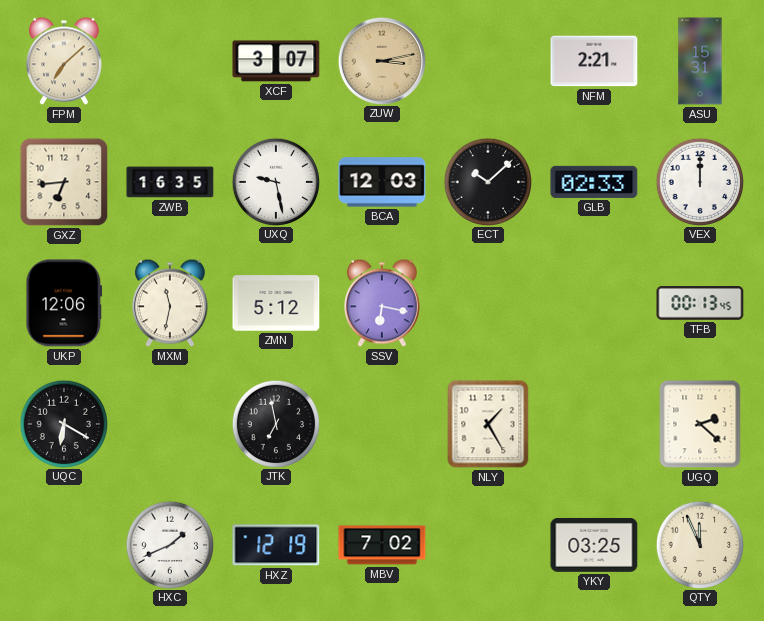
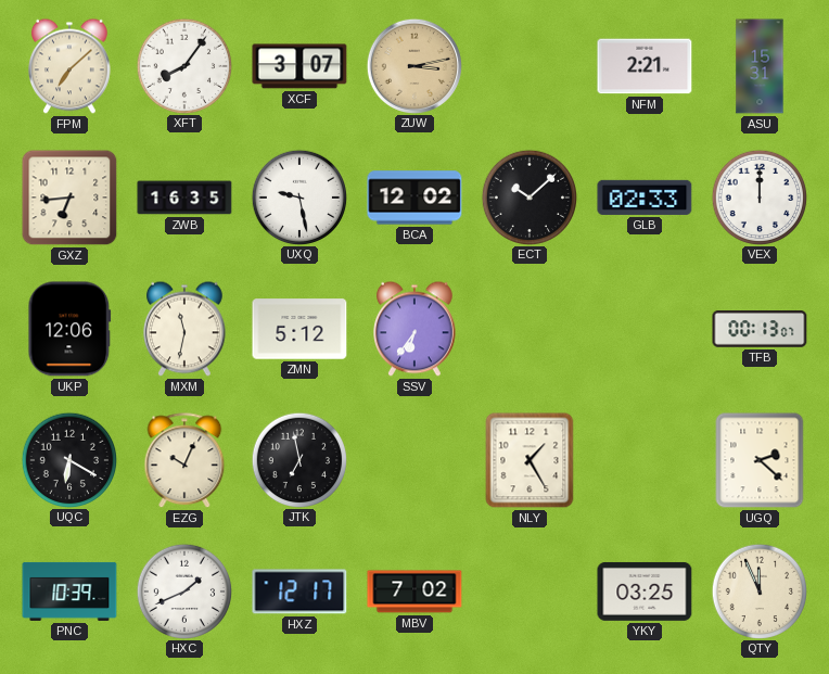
XFT: none -> 8:06
BCA: 12:03 -> 12:02
SSV: 6:17 -> 6:36
TFB: 00:13:45 -> 00:13:07
EZG: none -> 10:04
PNC: none -> 10:39
HXZ: 12:19 -> 12:17
